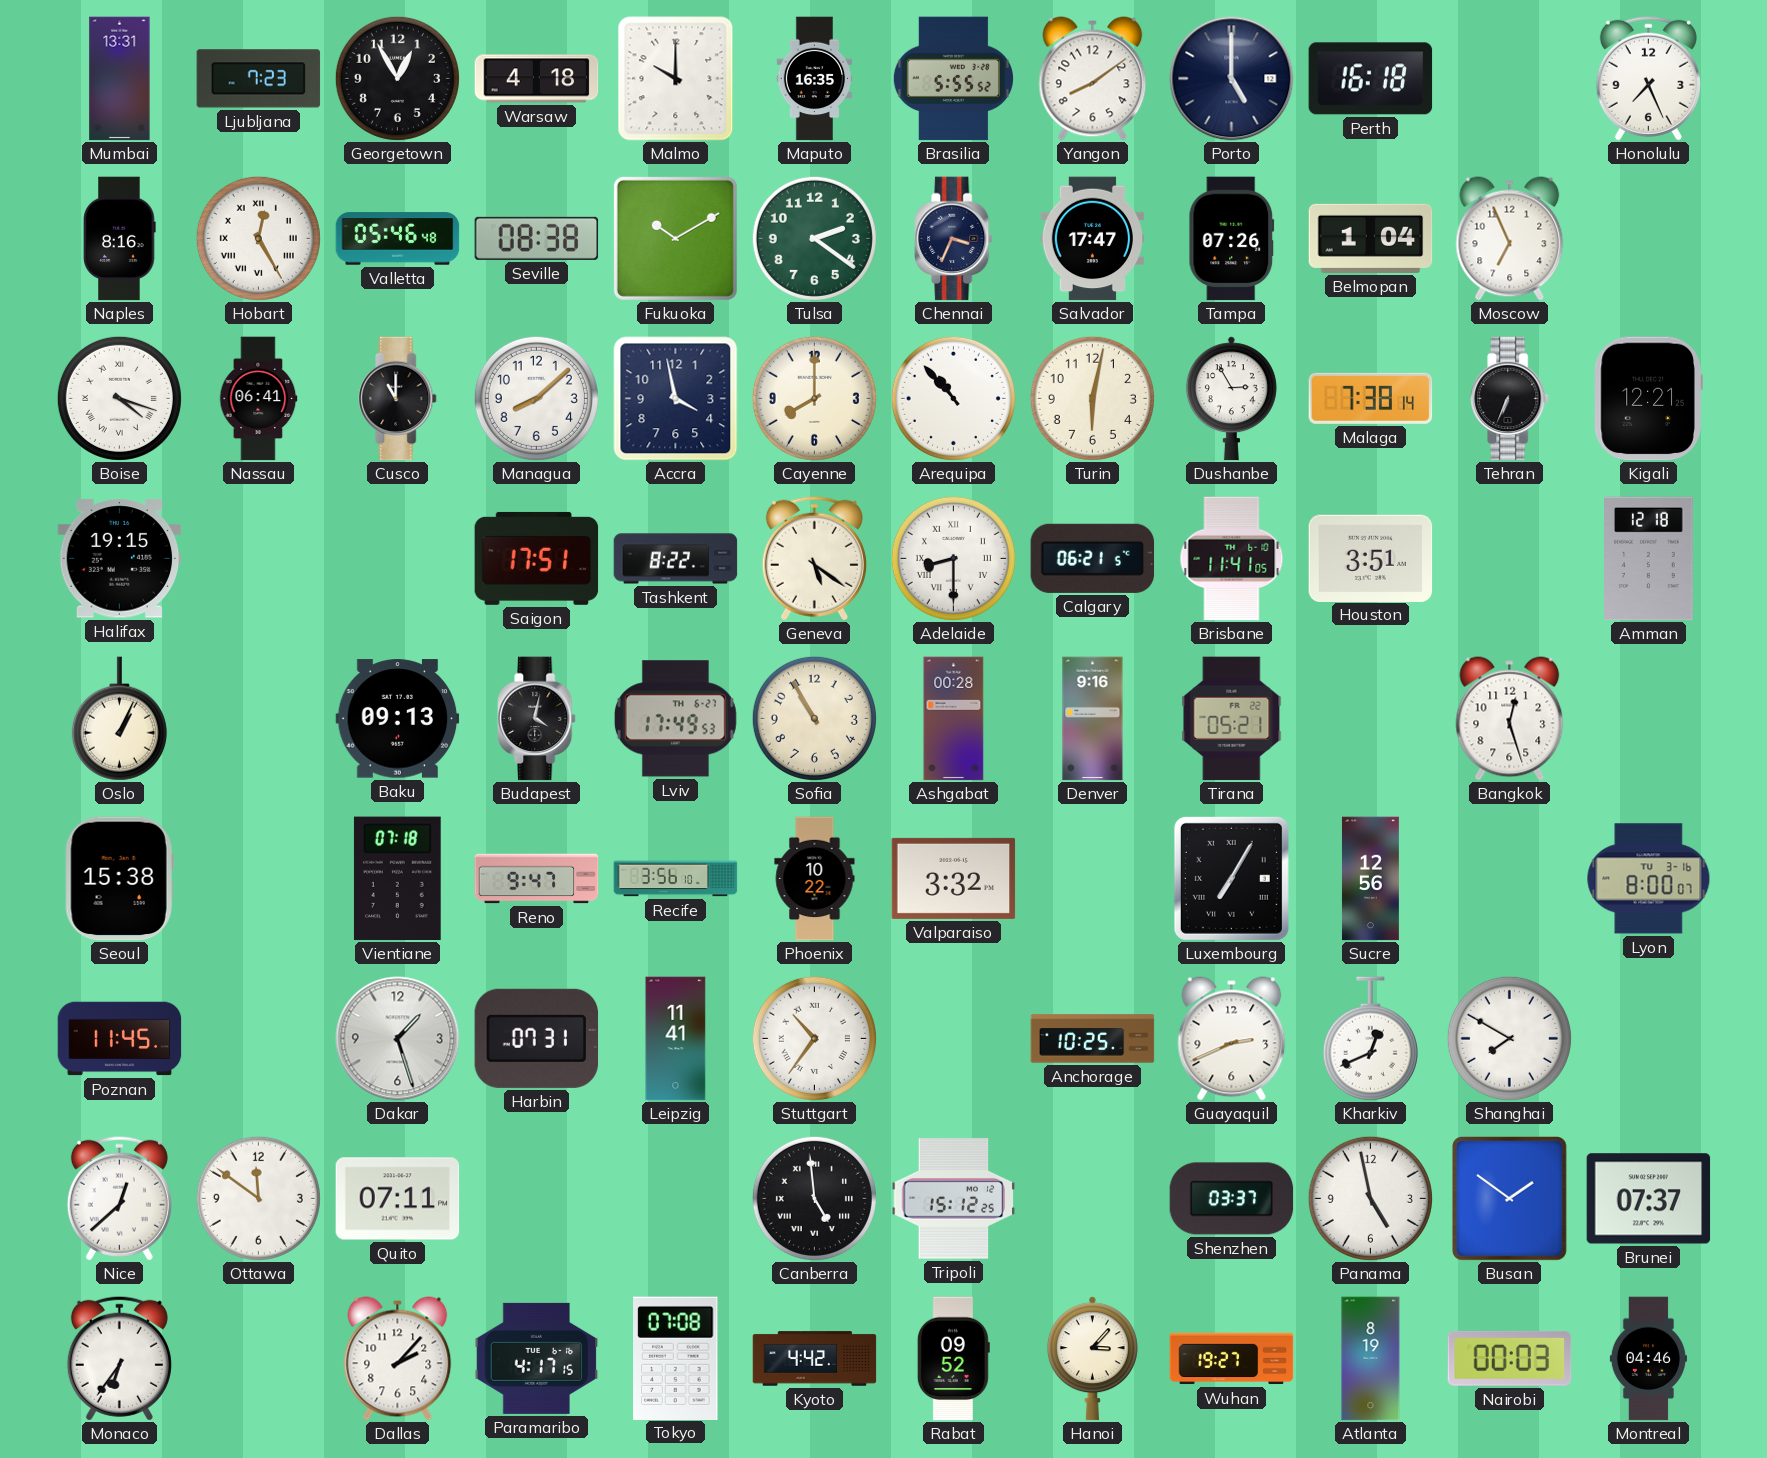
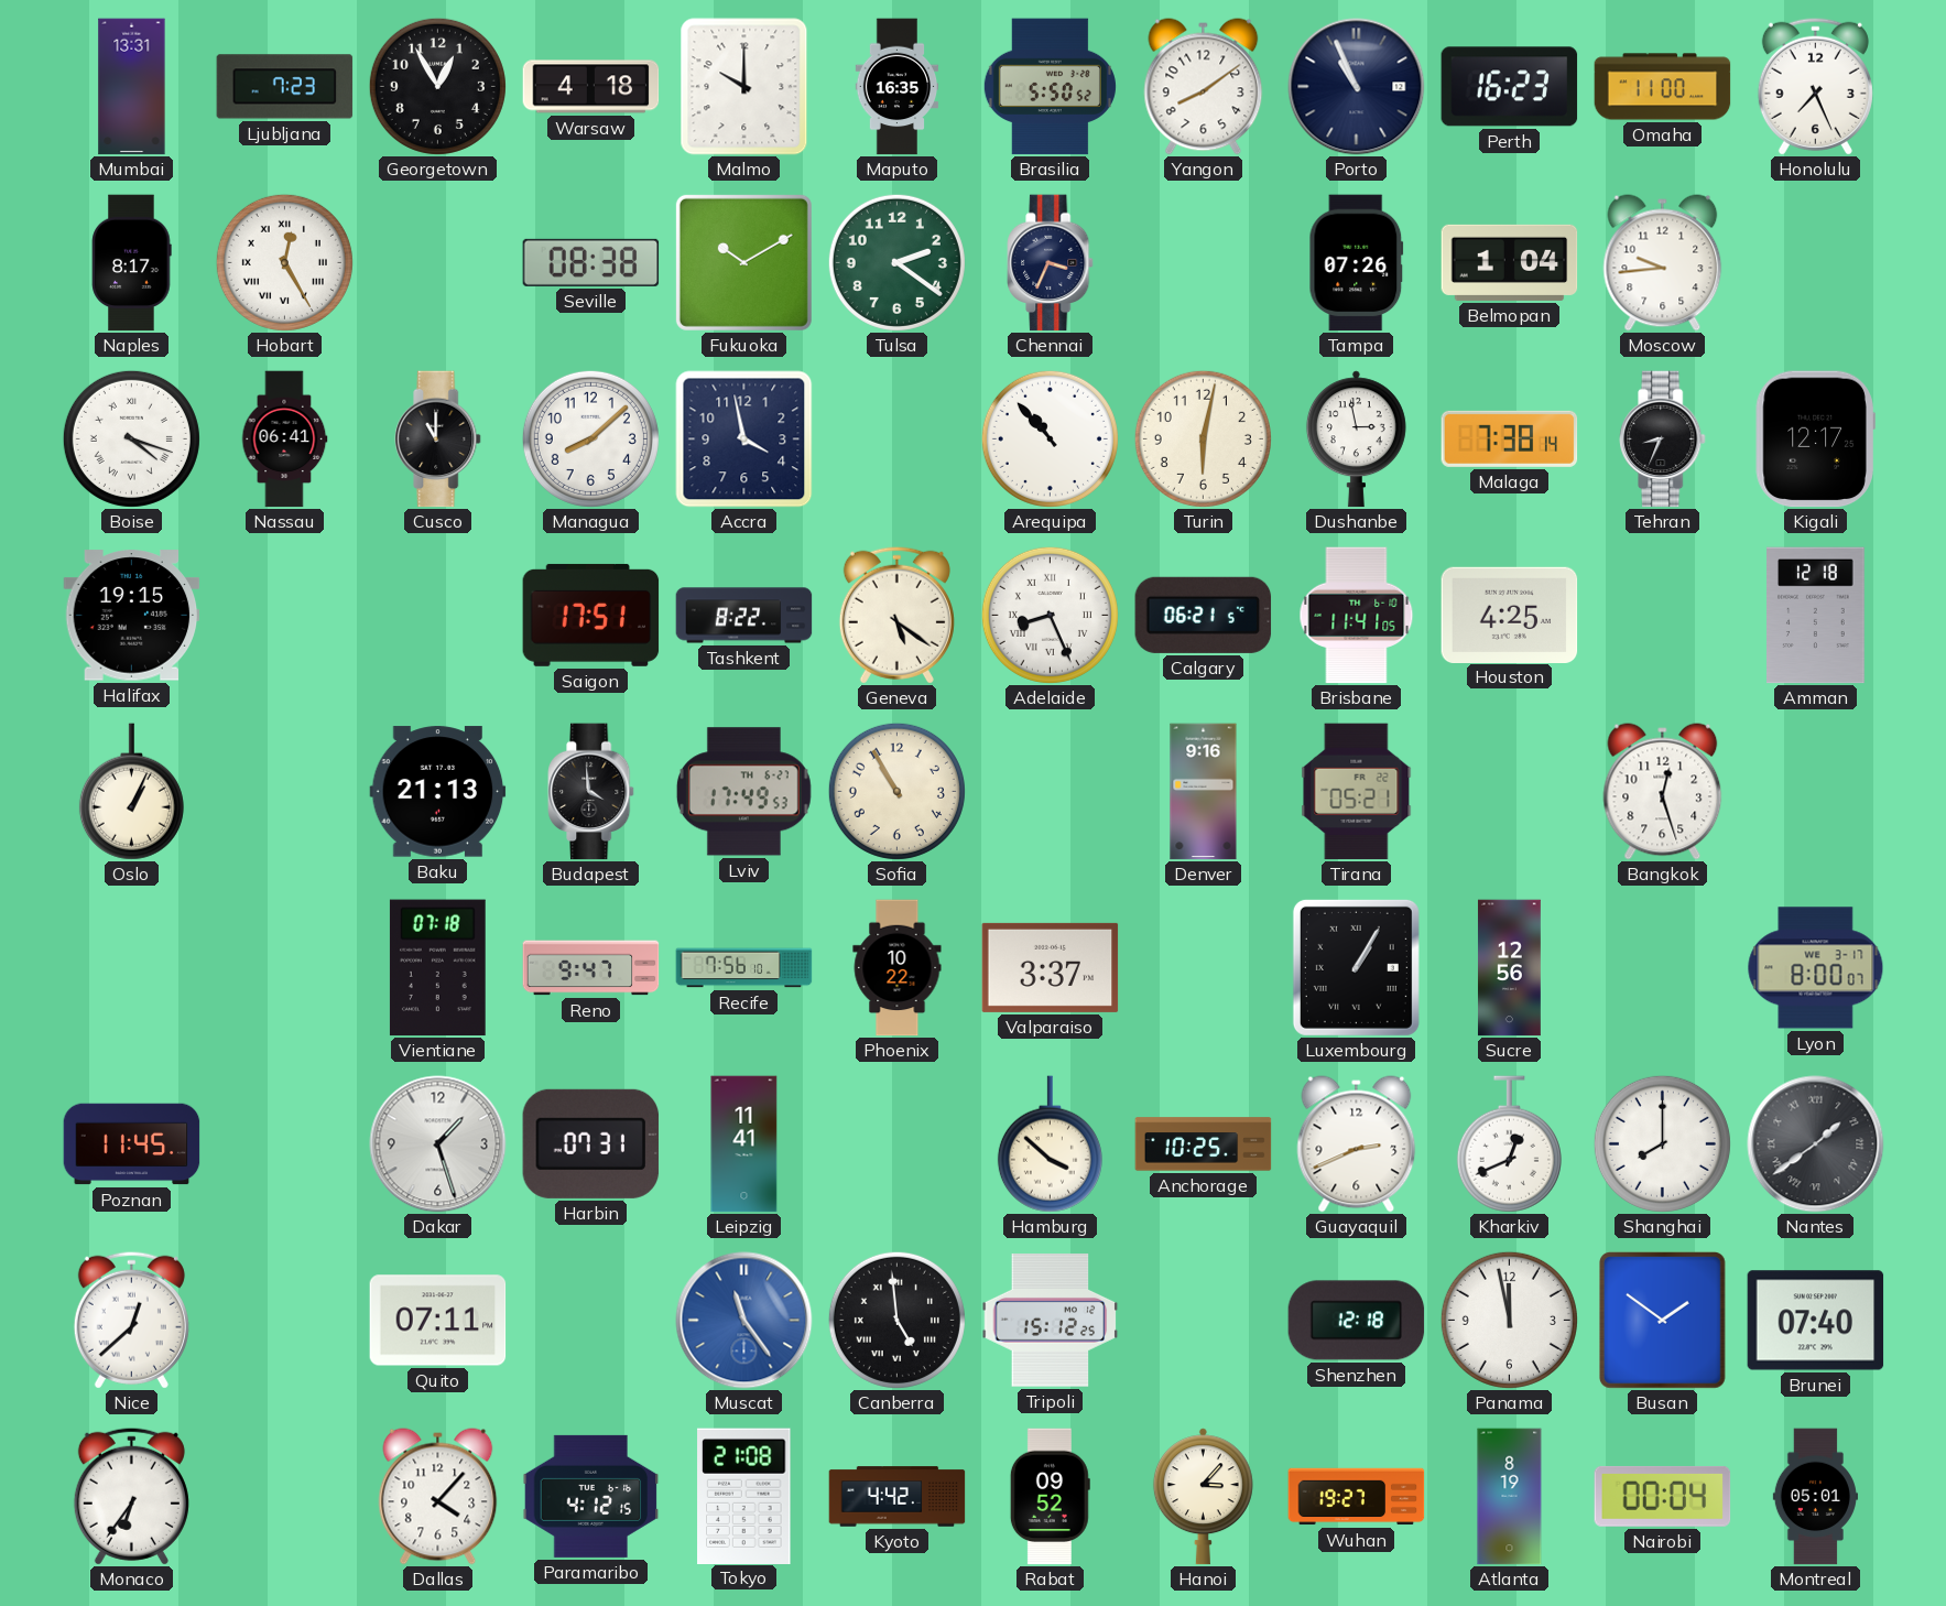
Brasilia: 5:55 -> 5:50
Porto: 5:00 -> 10:56
Perth: 16:18 -> 16:23
Omaha: none -> 11:00
Naples: 8:16 -> 8:17
Valletta: 05:46 -> none
Salvador: 17:47 -> none
Moscow: 6:56 -> 9:44
Cayenne: 8:00 -> none
Dushanbe: 2:55 -> 2:58
Tehran: 6:34 -> 8:34
Kigali: 12:21 -> 12:17
Adelaide: 8:30 -> 8:26
Houston: 3:51 -> 4:25
Baku: 09:13 -> 21:13
Budapest: 4:02 -> 3:59
Ashgabat: 00:28 -> none
Seoul: 15:38 -> none
Recife: 3:56 -> 7:56
Valparaiso: 3:32 -> 3:37
Luxembourg: 7:05 -> 1:05
Lyon date: TU 3-16 -> WE 3-17
Stuttgart: 10:36 -> none
Hamburg: none -> 3:52
Shanghai: 7:50 -> 8:00
Nantes: none -> 1:39
Ottawa: 11:51 -> none
Muscat: none -> 11:24
Shenzhen: 03:37 -> 12:18
Panama: 4:58 -> 11:58
Brunei: 07:37 -> 07:40
Dallas: 2:07 -> 4:07
Paramaribo: 4:17 -> 4:12
Tokyo: 07:08 -> 21:08
Nairobi: 00:03 -> 00:04
Montreal: 04:46 -> 05:01
